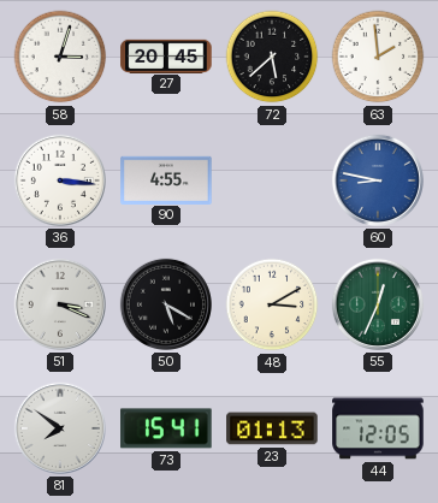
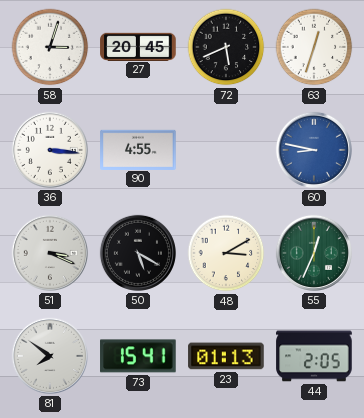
72: 5:38 -> 5:41
63: 1:59 -> 12:33
44: 12:05 -> 2:05
